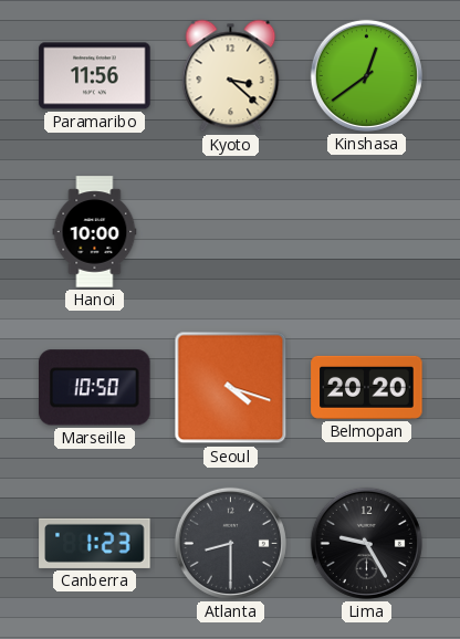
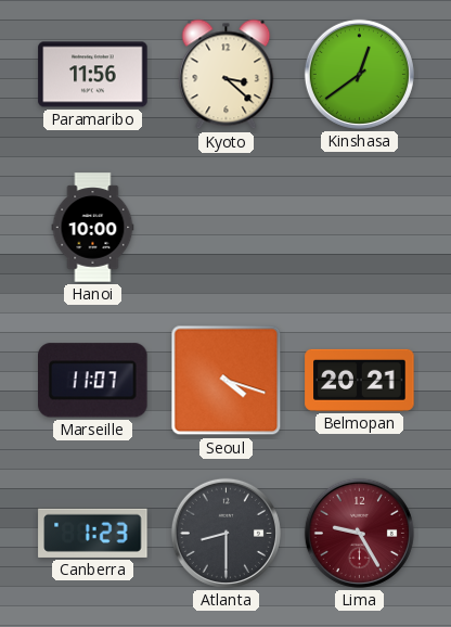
Marseille: 10:50 -> 11:07
Belmopan: 20:20 -> 20:21
Lima dial: black -> burgundy
